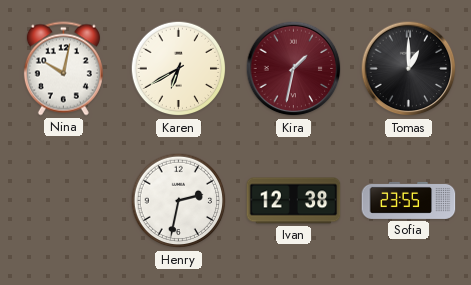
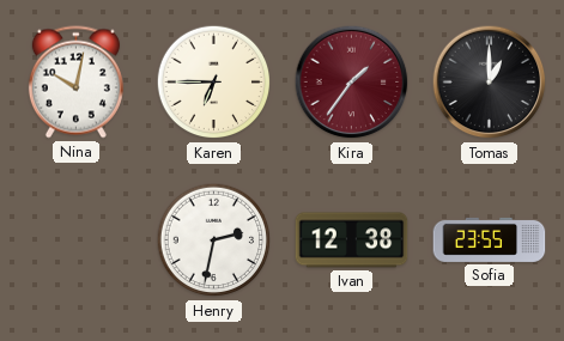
Karen: 6:40 -> 6:45
Kira: 1:32 -> 1:36
